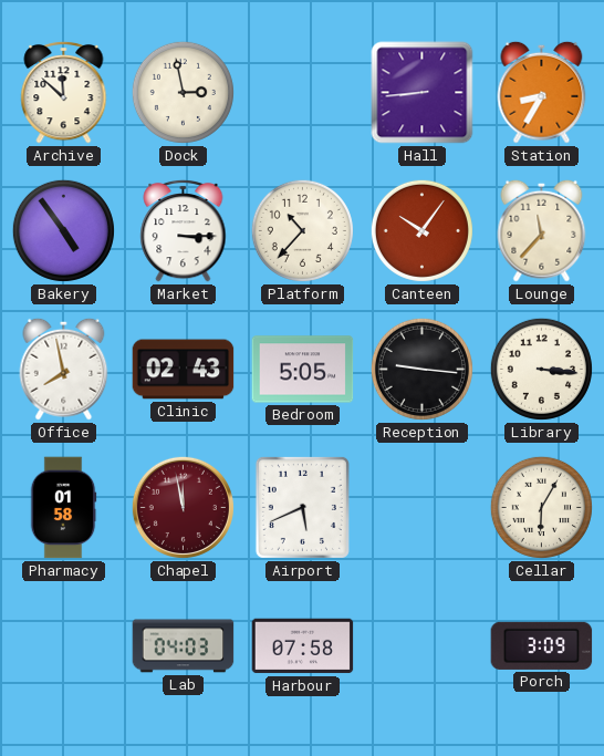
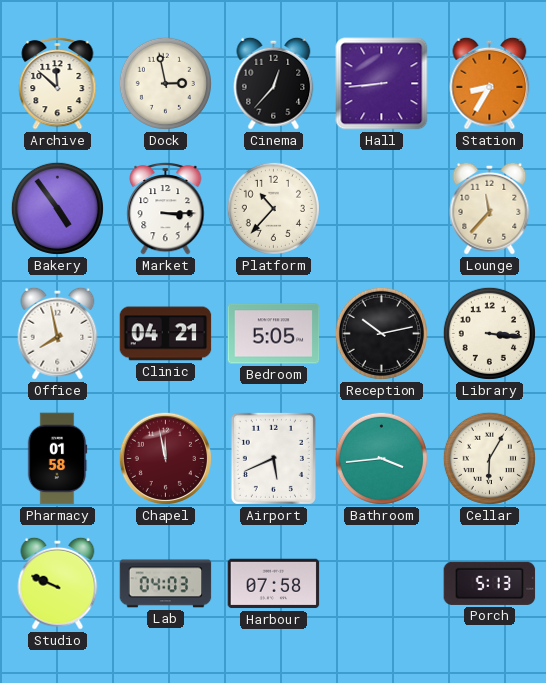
Cinema: none -> 12:37
Canteen: 10:06 -> none
Clinic: 02:43 -> 04:21
Reception: 9:16 -> 10:13
Bathroom: none -> 3:44
Studio: none -> 9:49
Porch: 3:09 -> 5:13
